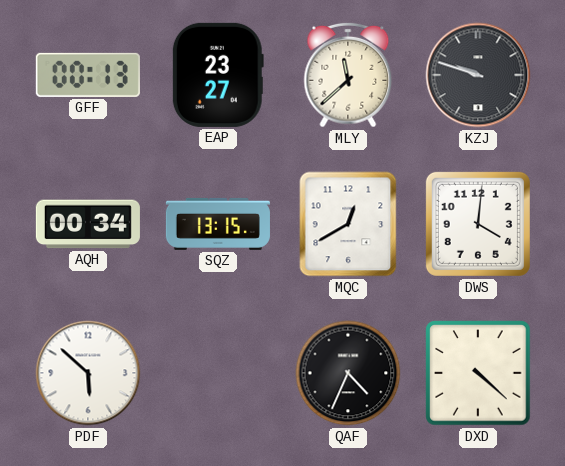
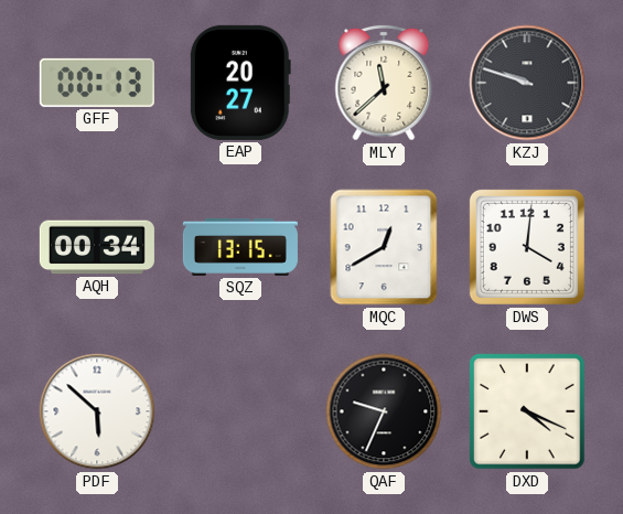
EAP: 23:27 -> 20:27
QAF: 4:34 -> 9:34
DXD: 4:22 -> 4:19
